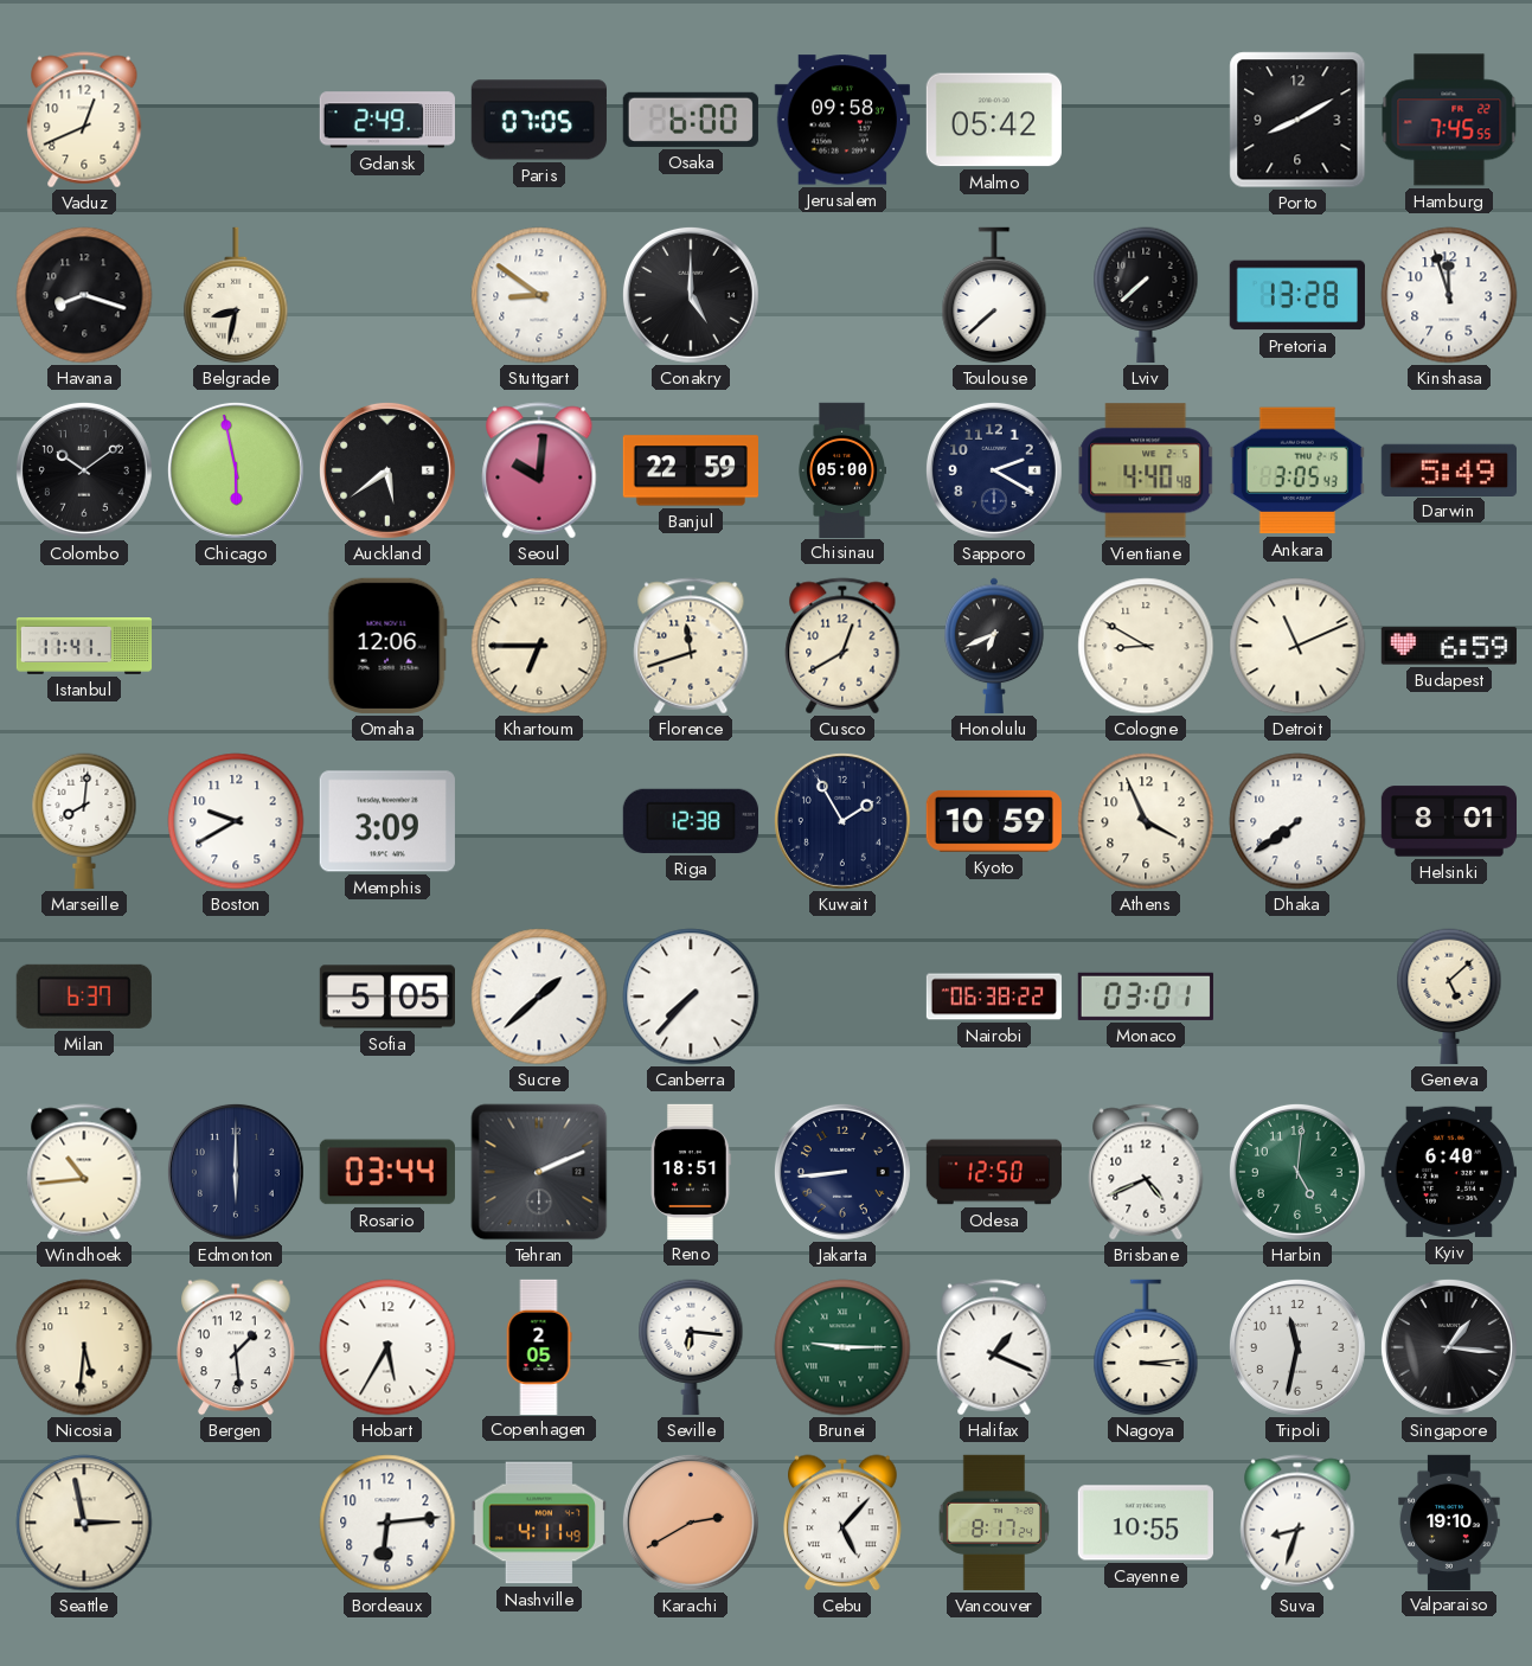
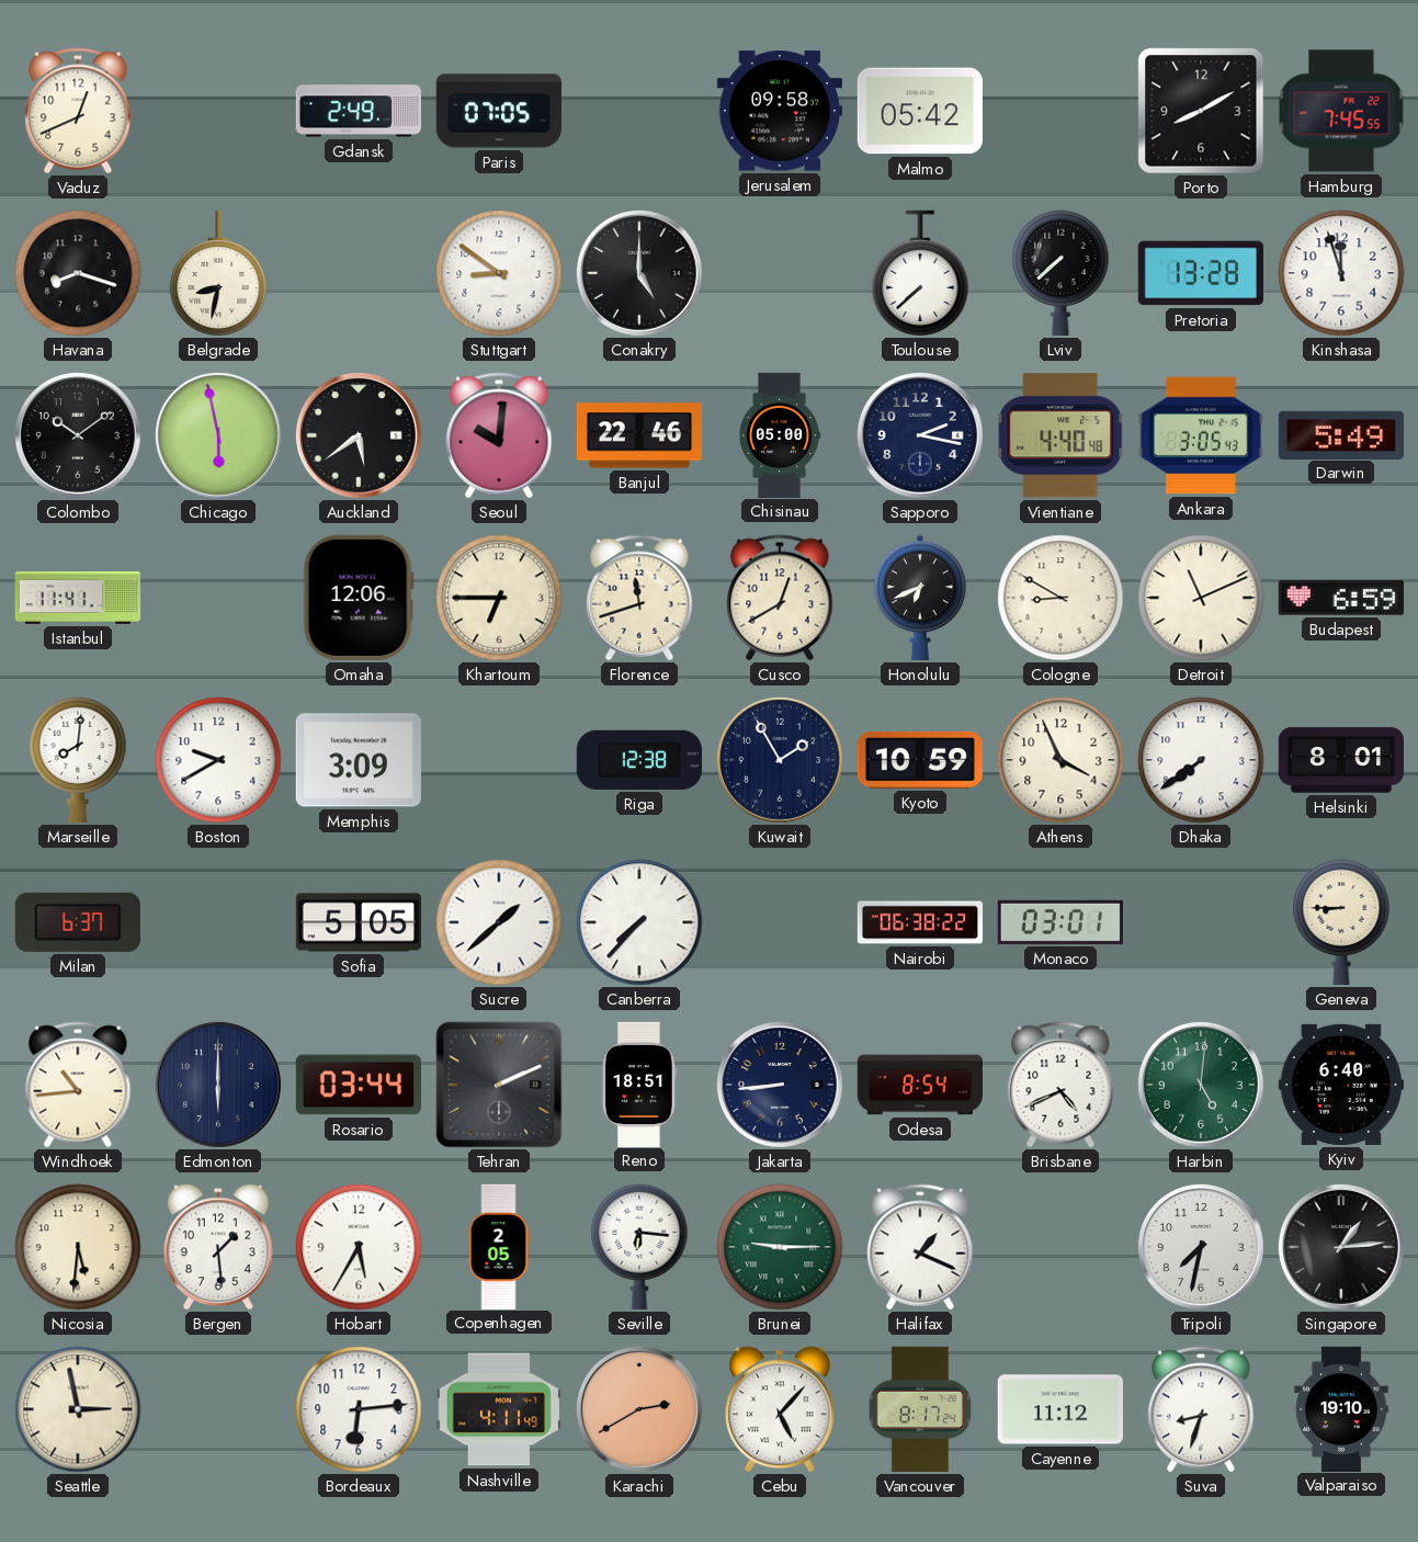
Osaka: 6:00 -> none
Banjul: 22:59 -> 22:46
Sapporo: 2:20 -> 2:17
Geneva: 5:08 -> 8:45
Odesa: 12:50 -> 8:54
Nagoya: 3:14 -> none
Tripoli: 11:32 -> 7:32
Singapore: 1:16 -> 1:14
Cayenne: 10:55 -> 11:12
